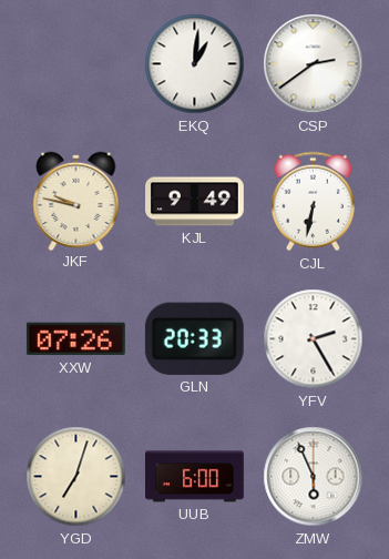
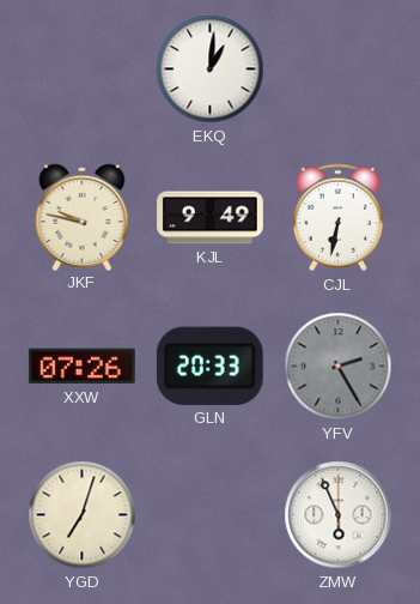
CSP: 2:39 -> none
YFV dial: white -> grey
UUB: 6:00 -> none
